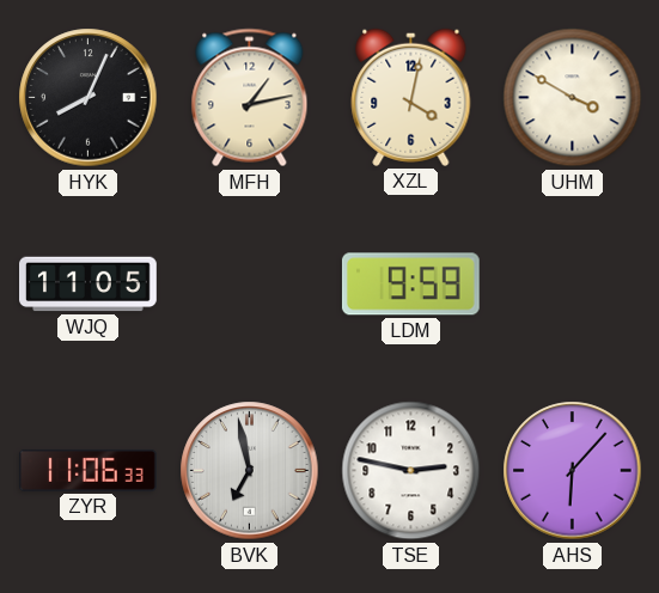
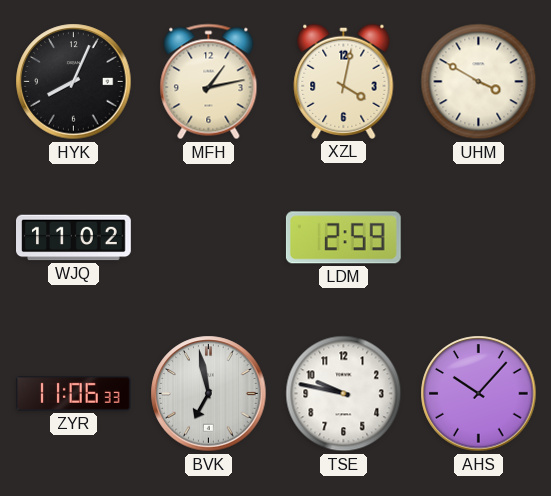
WJQ: 11:05 -> 11:02
LDM: 9:59 -> 2:59
TSE: 2:47 -> 9:47
AHS: 6:07 -> 10:07
